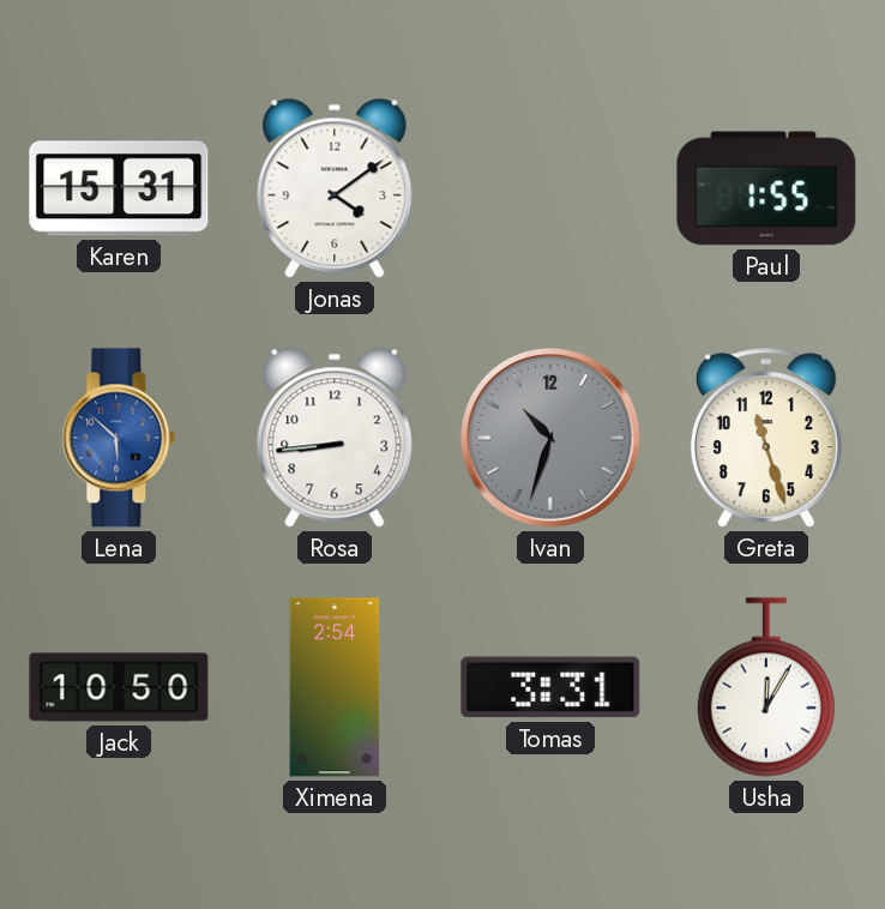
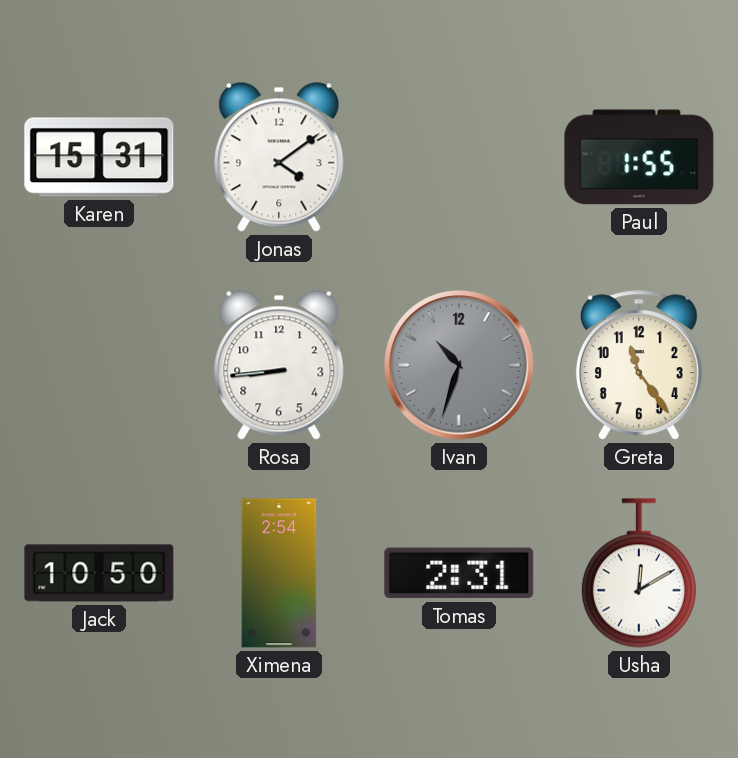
Lena: 5:52 -> none
Greta: 11:27 -> 11:24
Tomas: 3:31 -> 2:31
Usha: 12:05 -> 12:10
